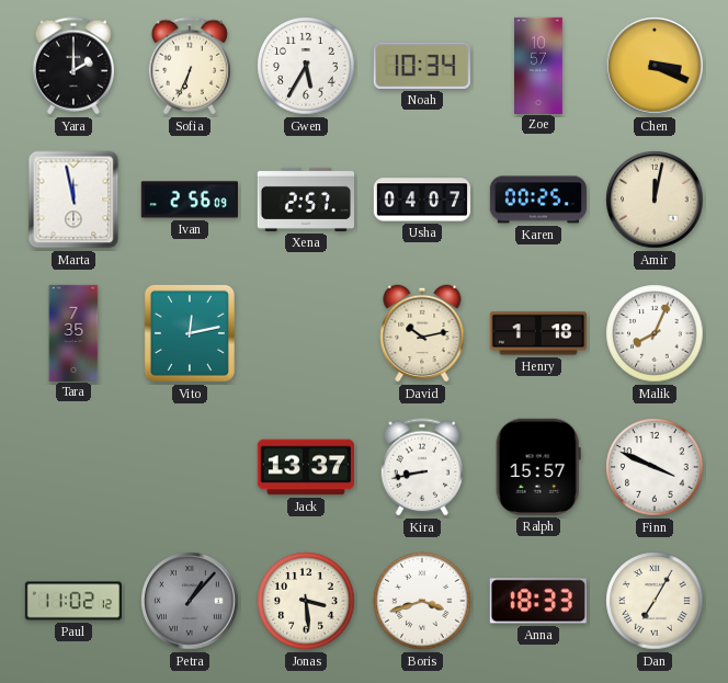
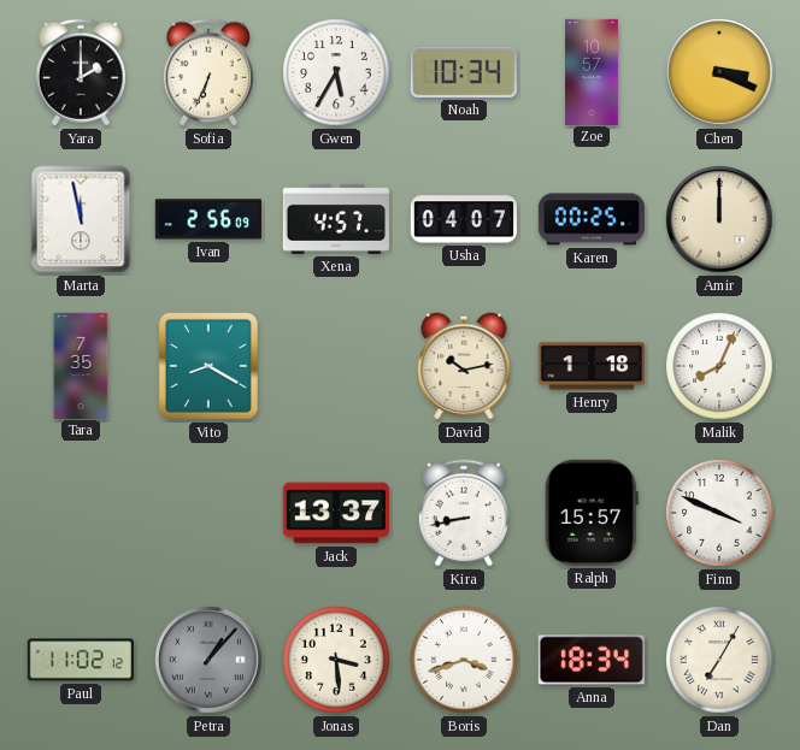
Xena: 2:57 -> 4:57
Amir: 12:02 -> 12:00
Vito: 12:13 -> 8:20
Anna: 18:33 -> 18:34
